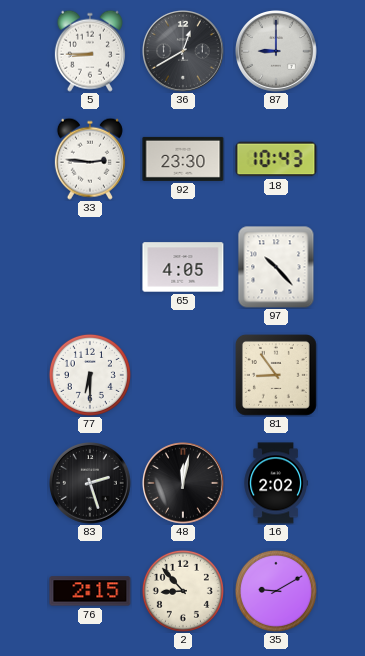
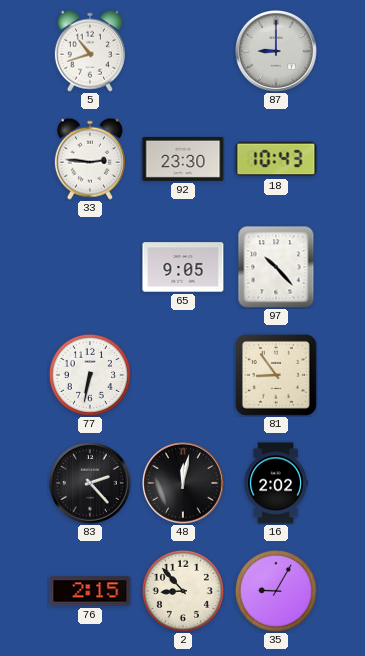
5: 8:45 -> 10:42
36: 12:40 -> none
65: 4:05 -> 9:05
77: 6:30 -> 6:32
83: 2:27 -> 2:23
35: 9:10 -> 9:05
